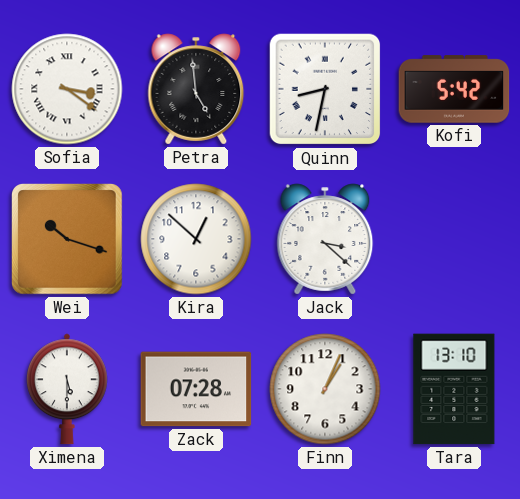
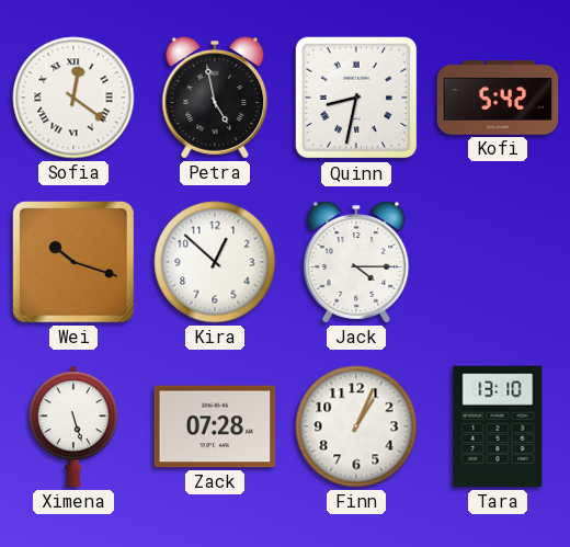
Sofia: 3:21 -> 12:21
Petra: 4:59 -> 4:58
Jack: 3:22 -> 4:15
Ximena: 5:30 -> 5:27
